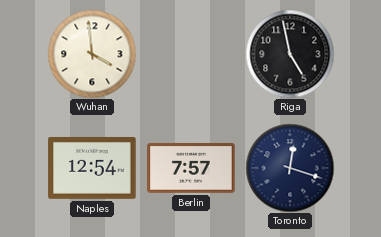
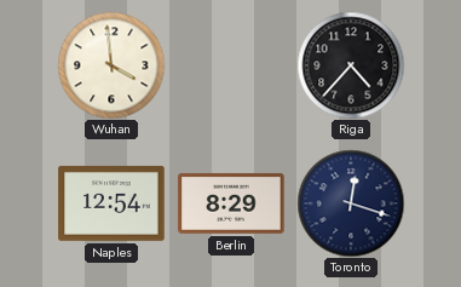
Riga: 4:58 -> 4:37
Berlin: 7:57 -> 8:29
